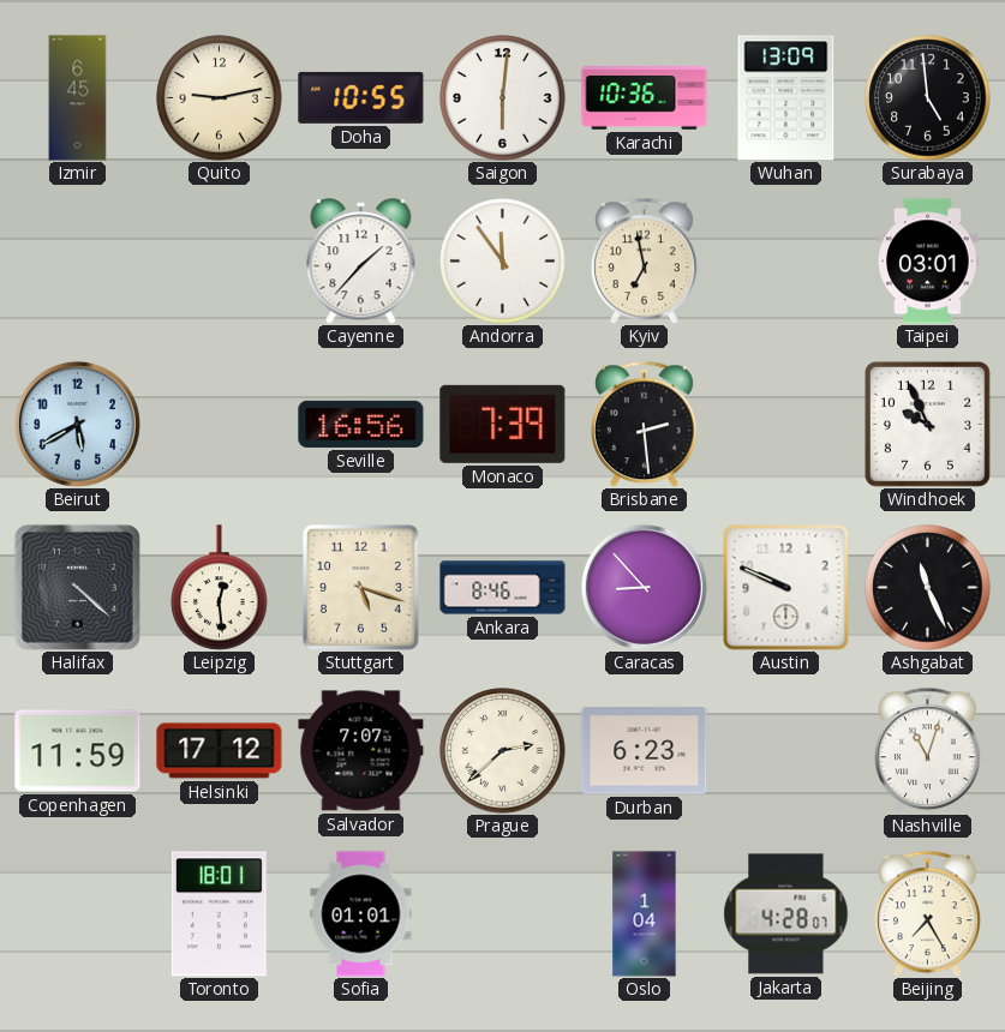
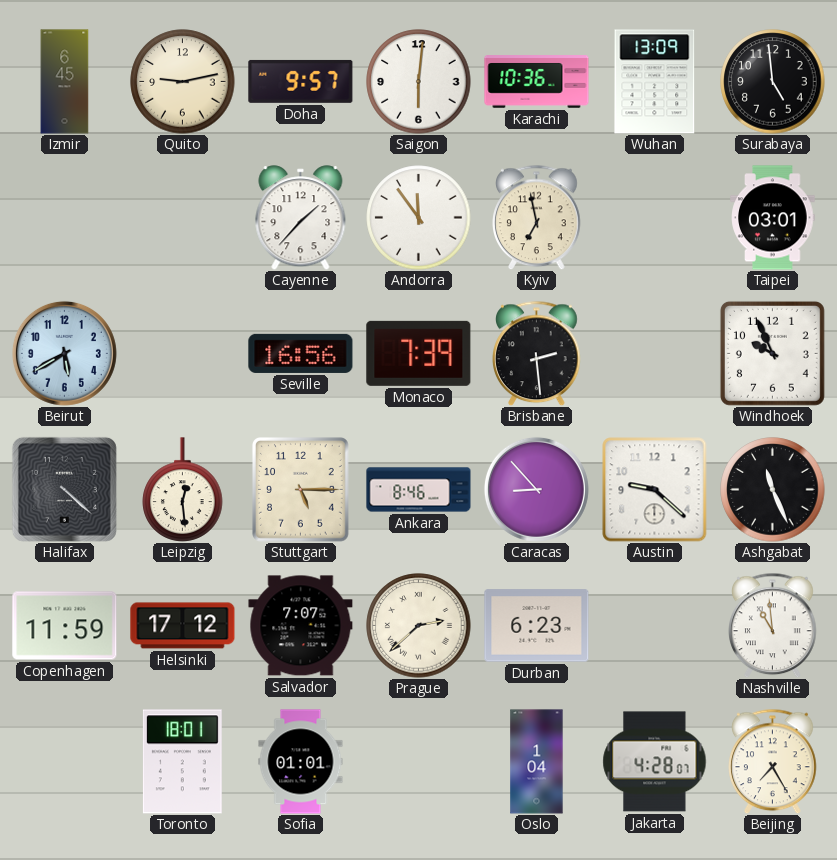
Doha: 10:55 -> 9:57
Stuttgart: 5:18 -> 5:15
Austin: 9:49 -> 9:22
Nashville: 11:03 -> 10:59
